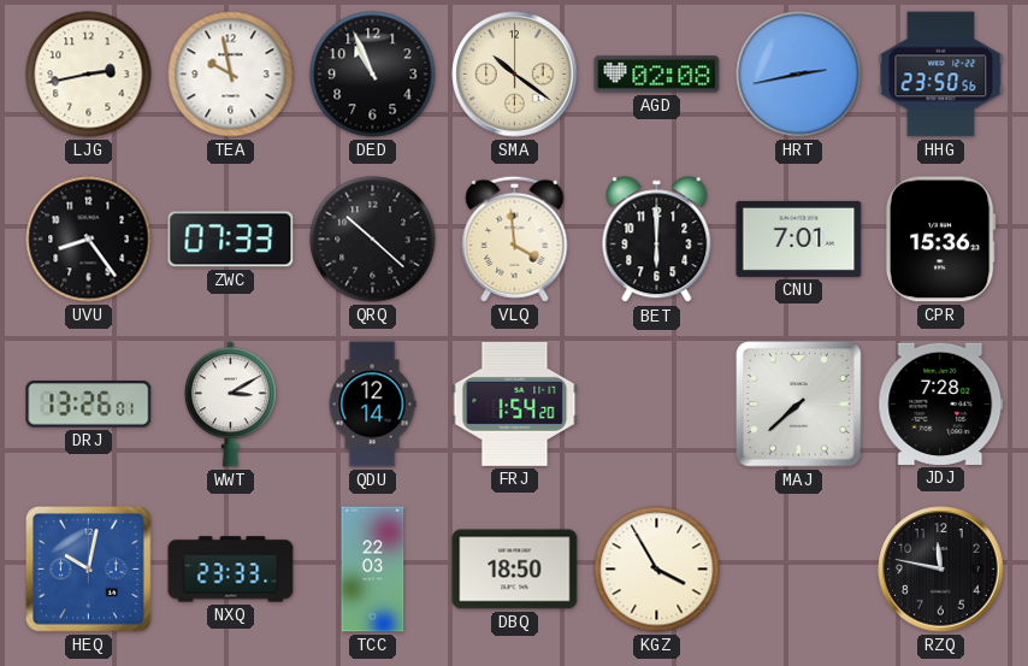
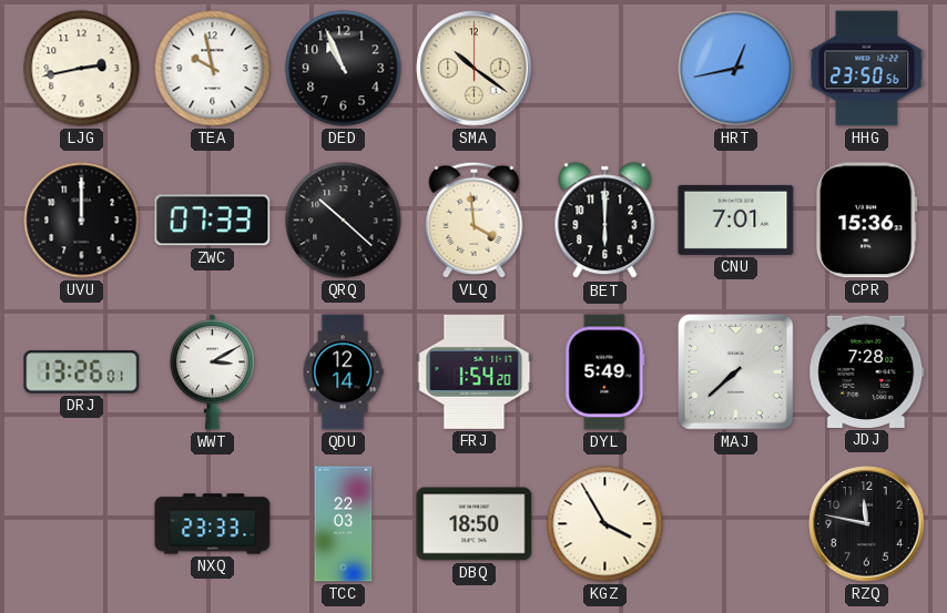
AGD: 02:08 -> none
HRT: 2:43 -> 12:43
UVU: 8:24 -> 12:00
DYL: none -> 5:49
HEQ: 10:02 -> none
